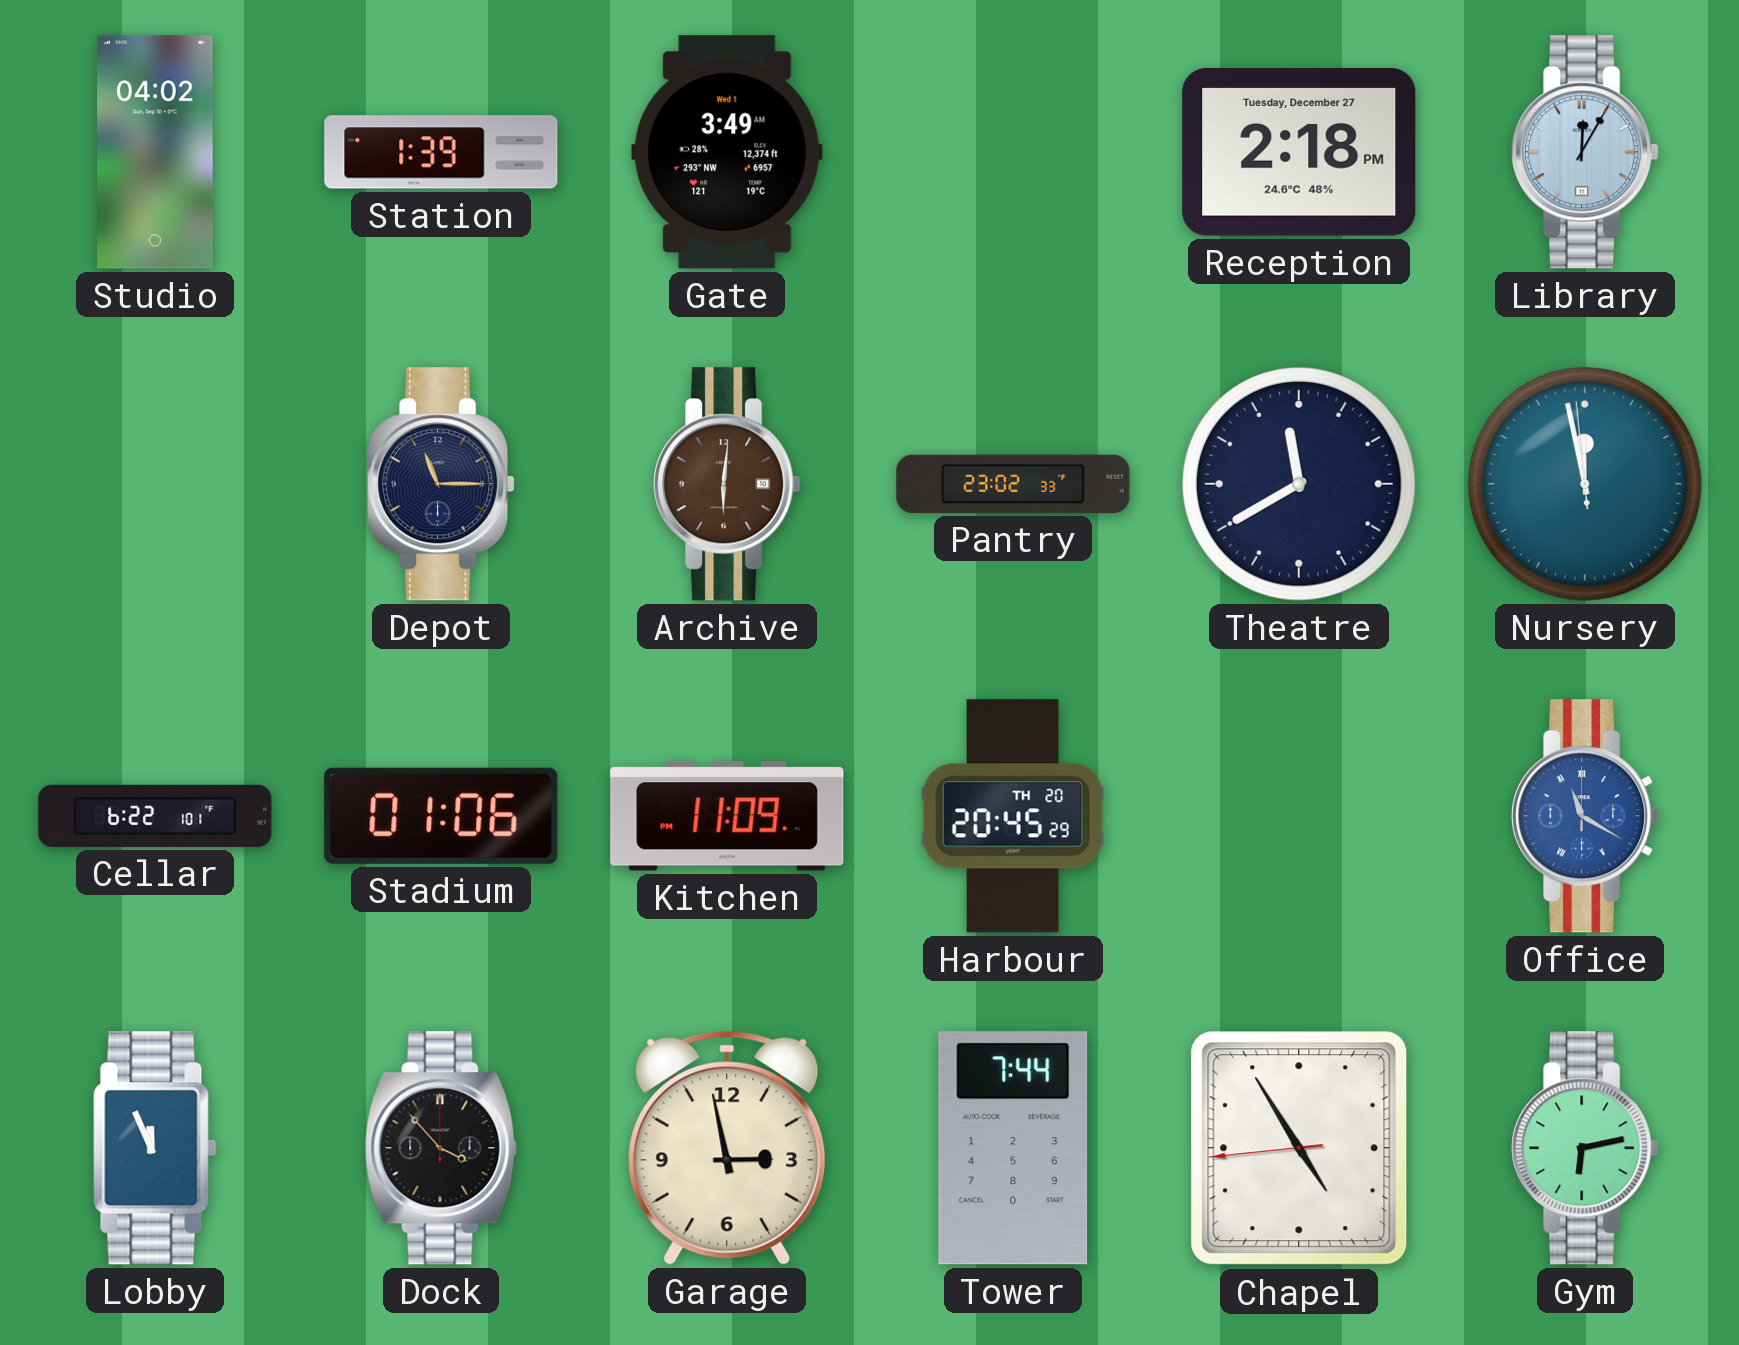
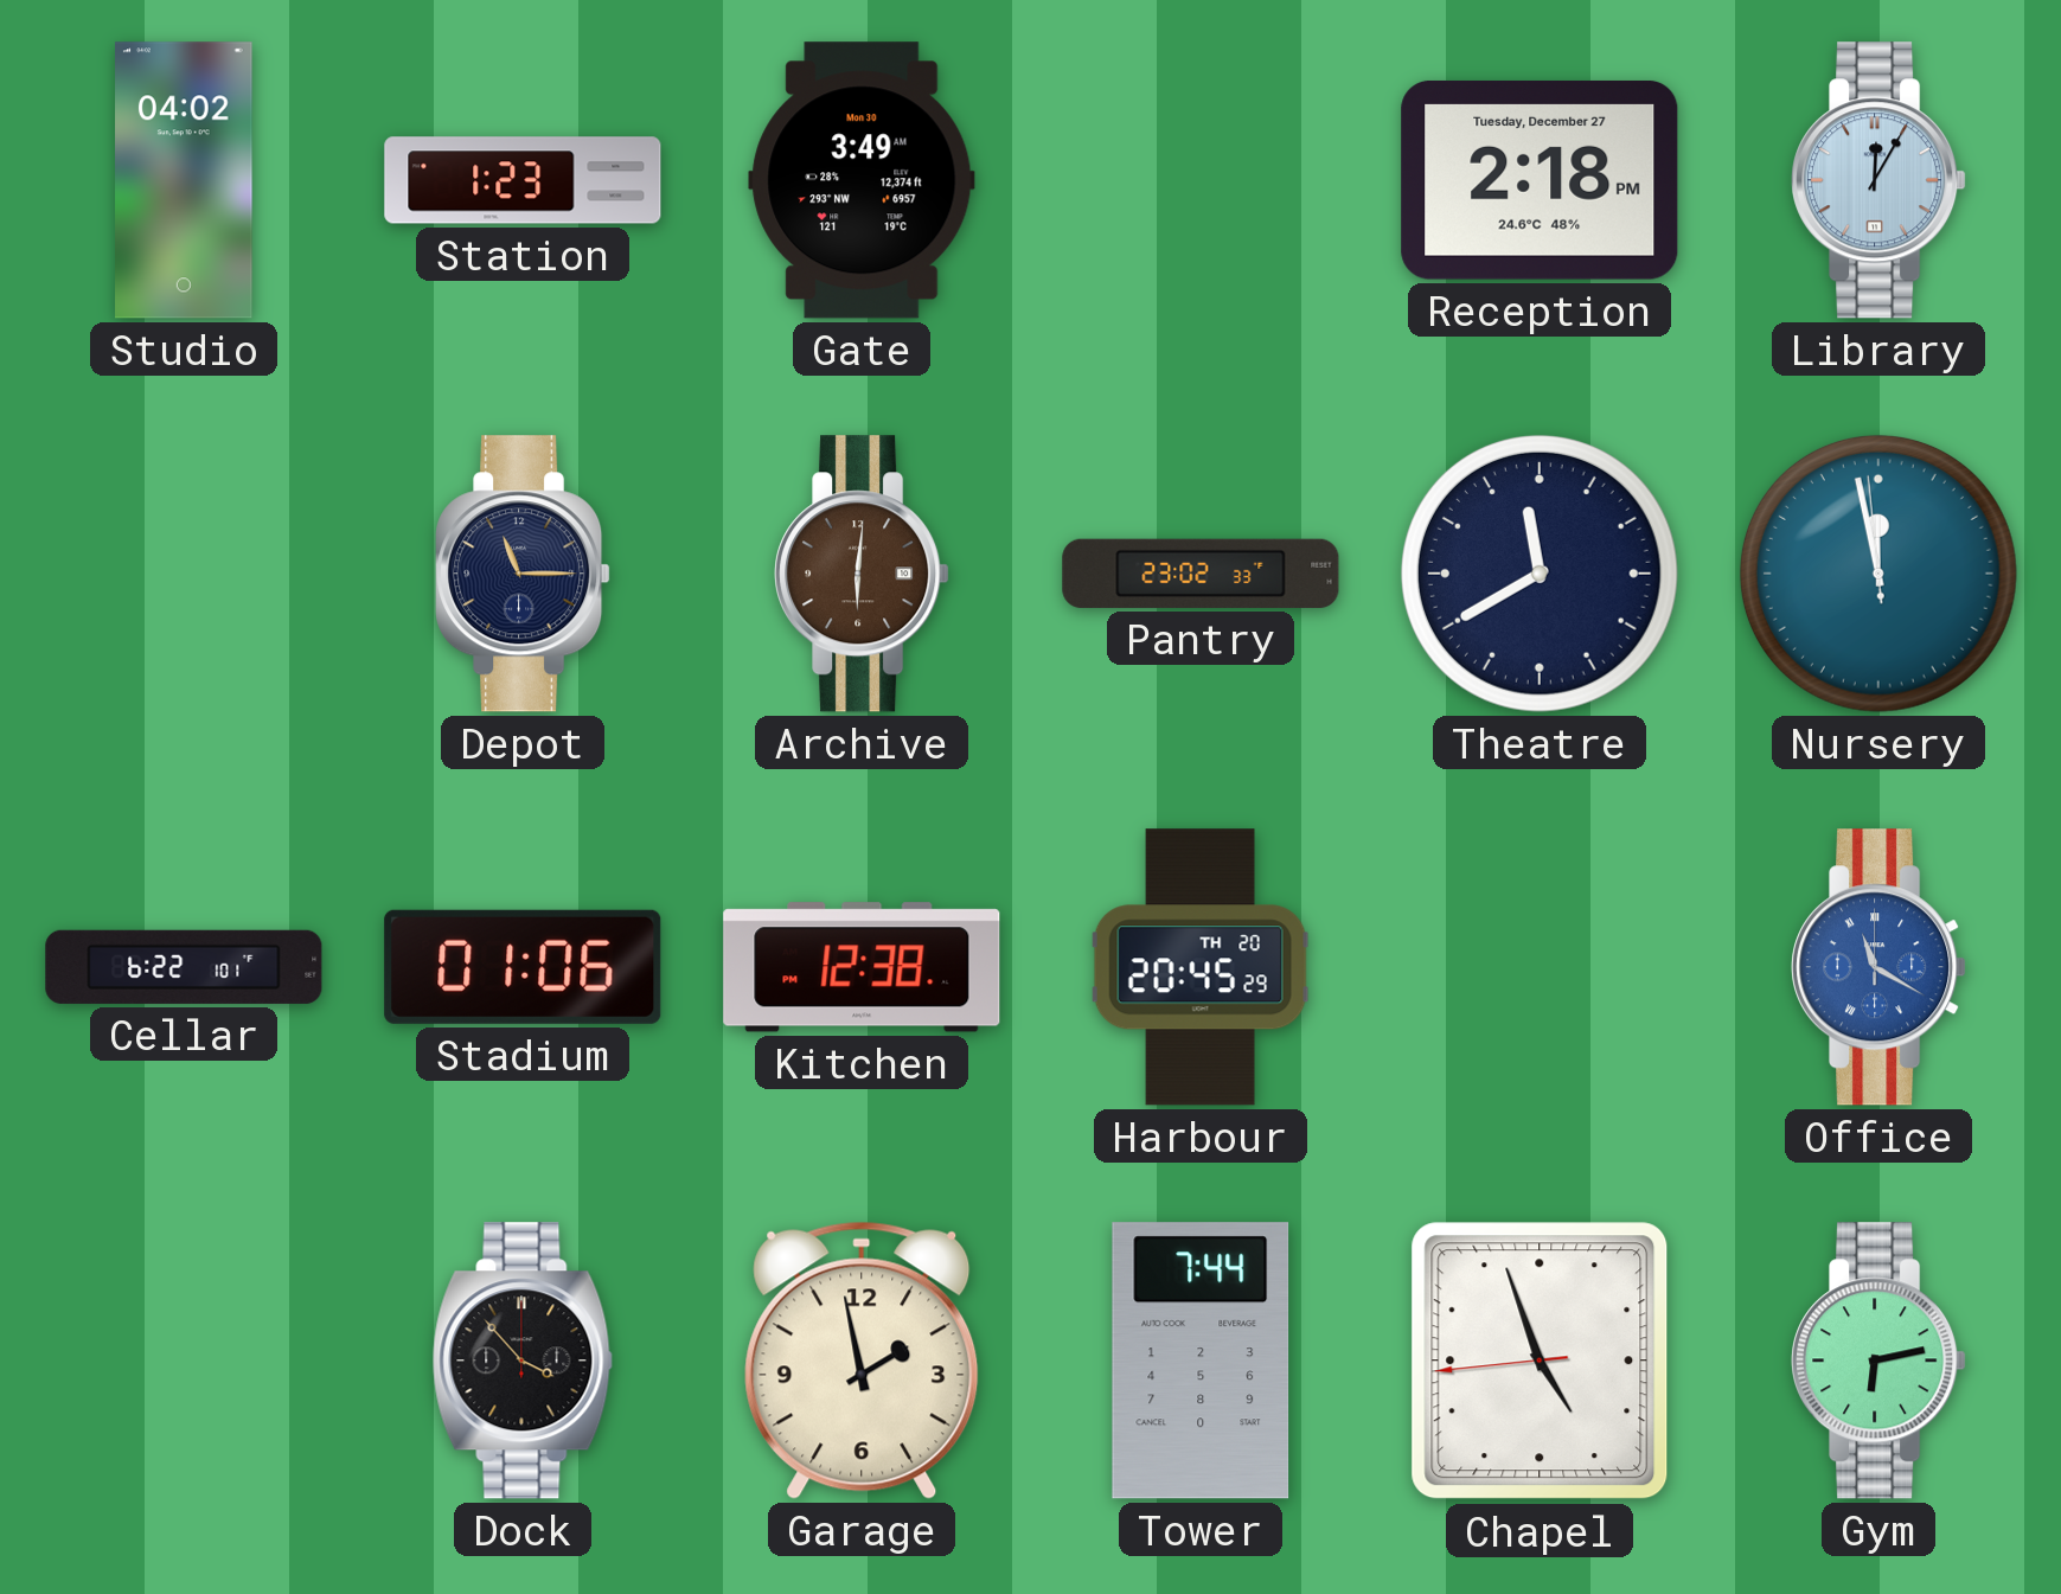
Station: 1:39 -> 1:23
Gate date: Wed 1 -> Mon 30
Kitchen: 11:09 -> 12:38
Lobby: 11:56 -> none
Garage: 2:58 -> 1:58
Chapel: 4:54 -> 4:56
